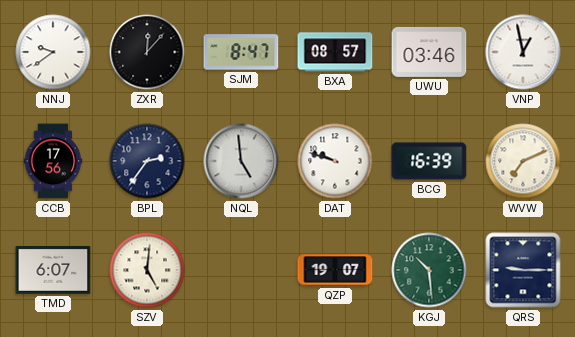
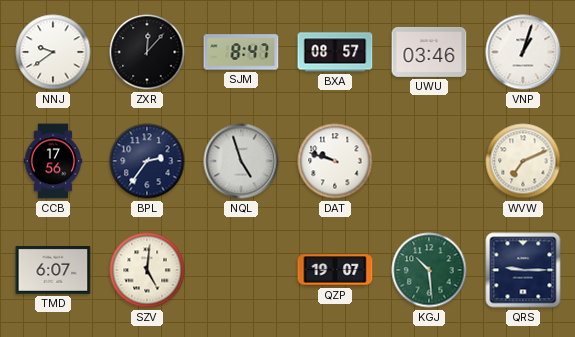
VNP: 12:58 -> 1:03
NQL: 4:59 -> 4:57
BCG: 16:39 -> none
